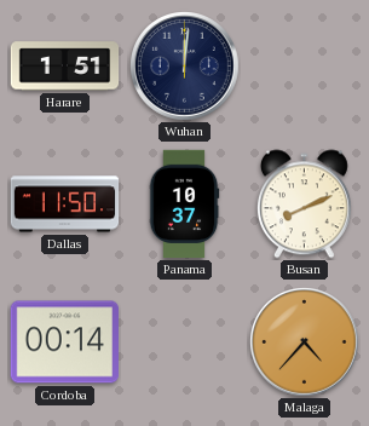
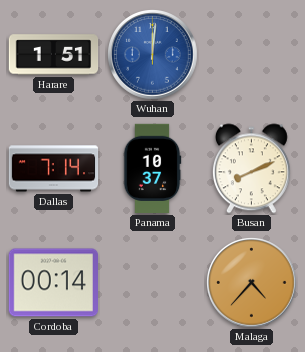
Wuhan dial: navy -> blue
Dallas: 11:50 -> 7:14
